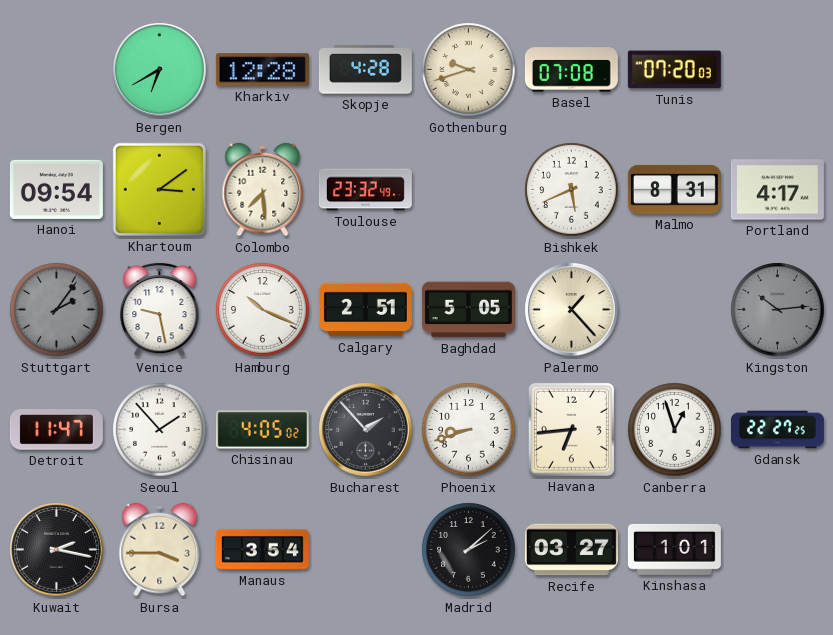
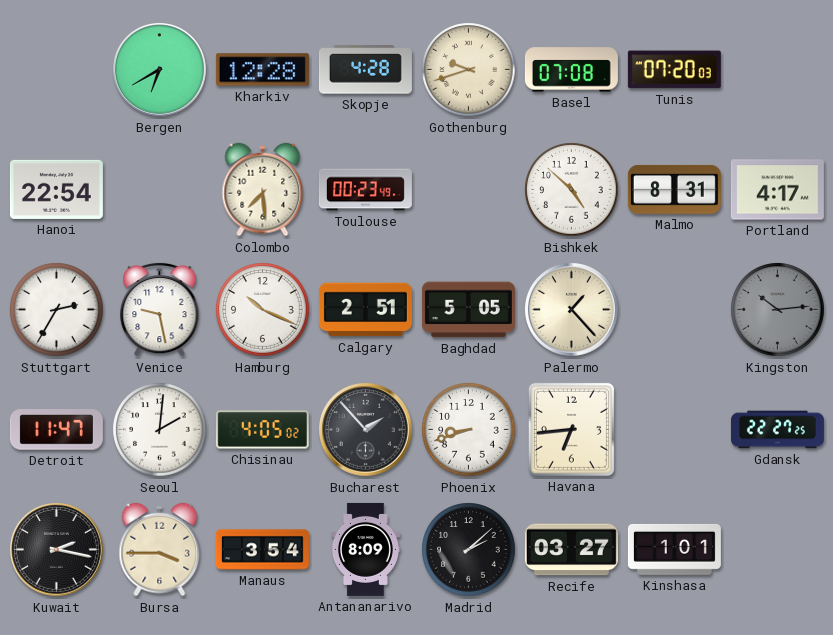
Hanoi: 09:54 -> 22:54
Khartoum: 3:09 -> none
Toulouse: 23:32 -> 00:23
Bishkek: 5:41 -> 4:52
Stuttgart: 2:06 -> 2:35
Stuttgart dial: grey -> white
Seoul: 1:53 -> 2:01
Canberra: 12:57 -> none
Antananarivo: none -> 8:09
